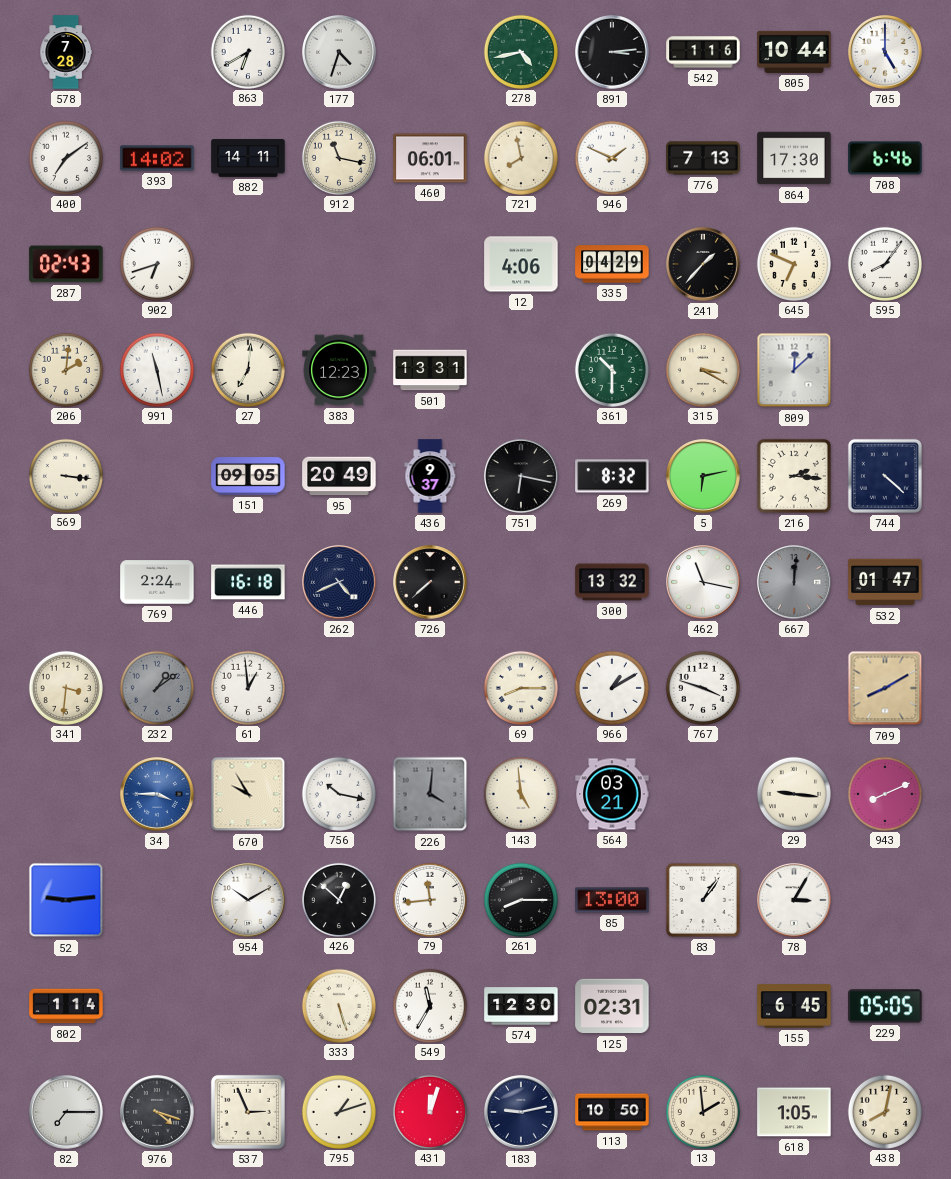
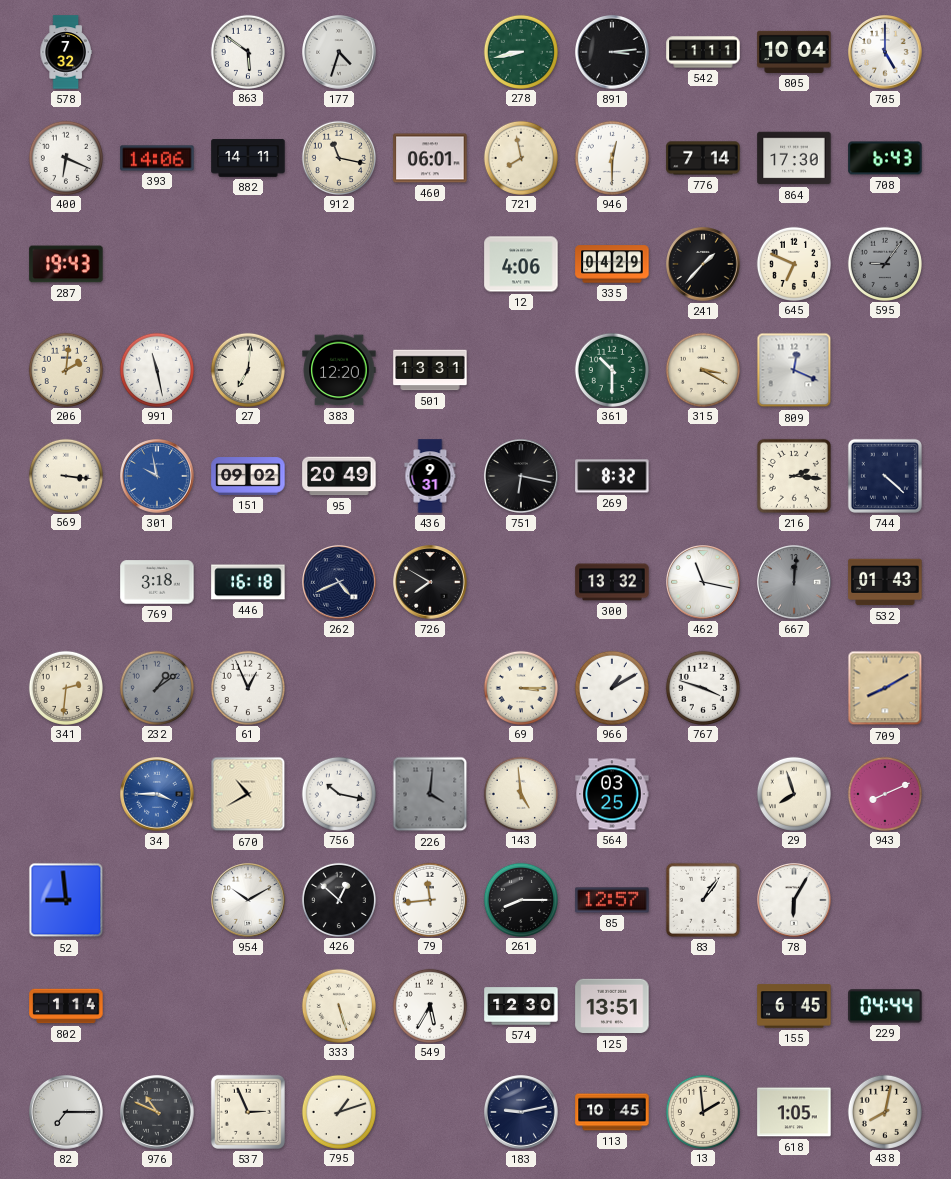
578: 7:28 -> 7:32
863: 6:40 -> 5:51
278: 4:43 -> 8:43
542: 1:16 -> 1:11
805: 10:44 -> 10:04
400: 7:09 -> 6:19
393: 14:02 -> 14:06
946: 1:49 -> 12:30
776: 7:13 -> 7:14
708: 6:46 -> 6:43
287: 02:43 -> 19:43
902: 6:42 -> none
595: 8:06 -> 9:06
595 dial: white -> grey
383: 12:23 -> 12:20
809: 12:08 -> 12:19
301: none -> 9:58
151: 09:05 -> 09:02
436: 9:37 -> 9:31
5: 6:13 -> none
769: 2:24 -> 3:18
726: 7:38 -> 7:50
532: 01:47 -> 01:43
341: 3:31 -> 2:31
61: 12:59 -> 12:56
69: 8:15 -> 3:15
670: 9:55 -> 10:40
564: 03:21 -> 03:25
29: 9:16 -> 7:57
52: 9:14 -> 8:59
85: 13:00 -> 12:57
78: 3:05 -> 6:05
549: 11:35 -> 5:35
125: 02:31 -> 13:51
229: 05:05 -> 04:44
976: 4:18 -> 10:49
431: 12:03 -> none
113: 10:50 -> 10:45
